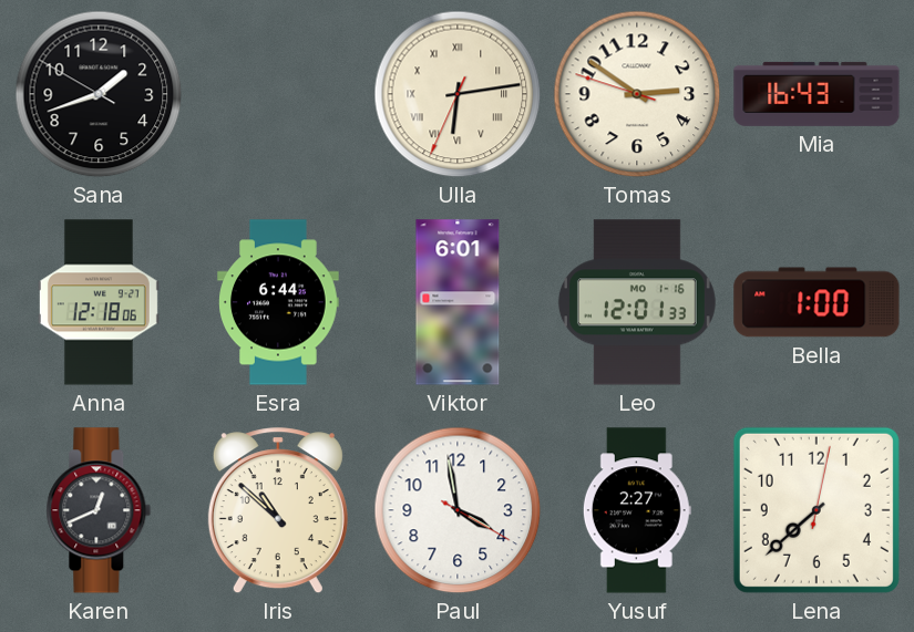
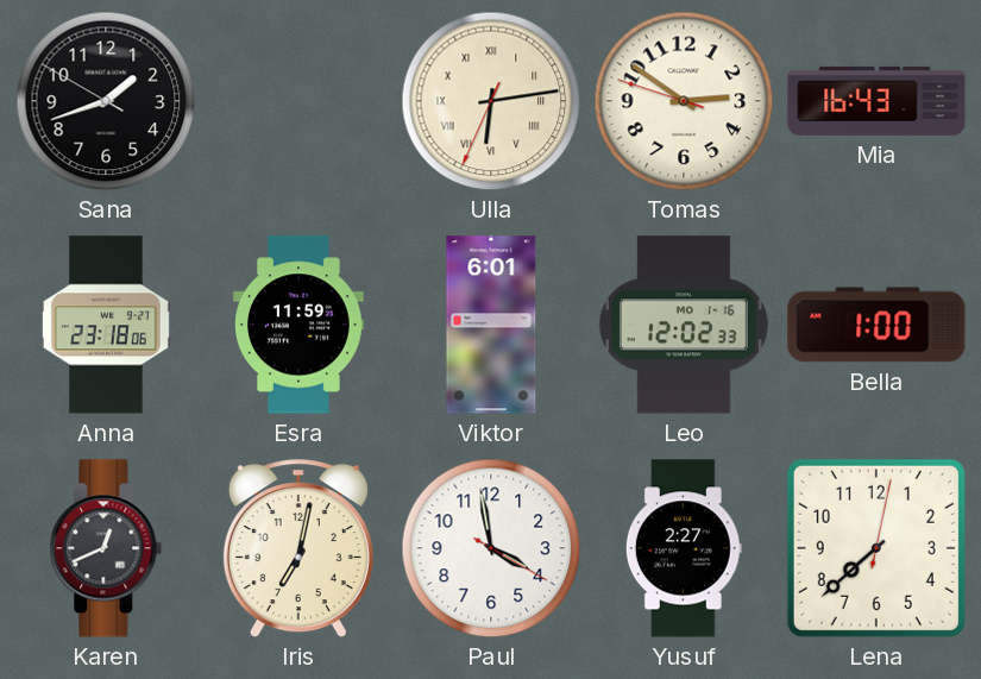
Anna: 12:18 -> 23:18
Esra: 6:44 -> 11:59
Leo: 12:01 -> 12:02
Iris: 10:52 -> 7:02
